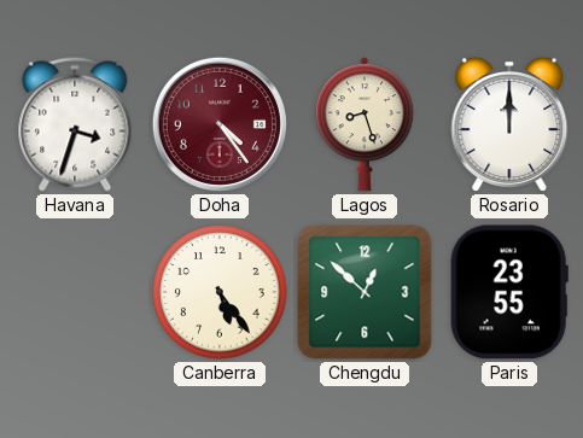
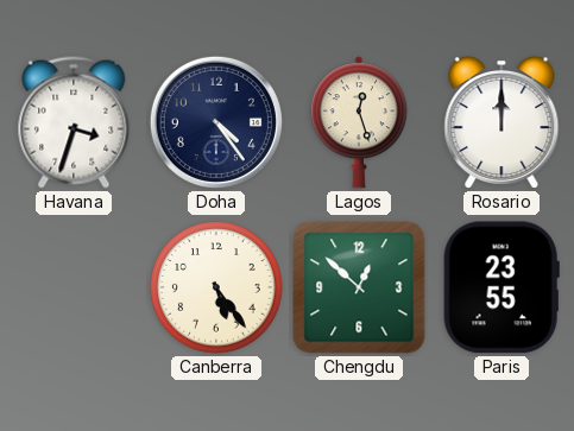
Doha dial: burgundy -> navy
Lagos: 8:27 -> 12:27
